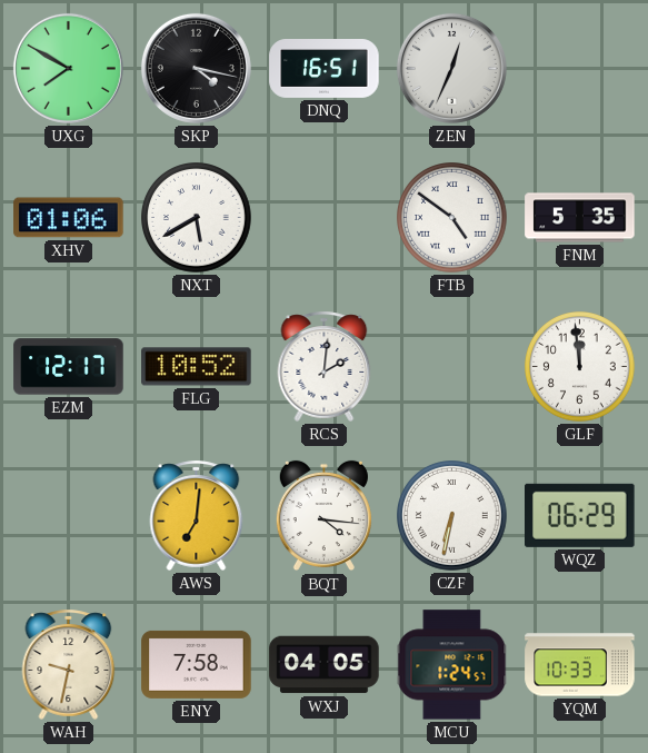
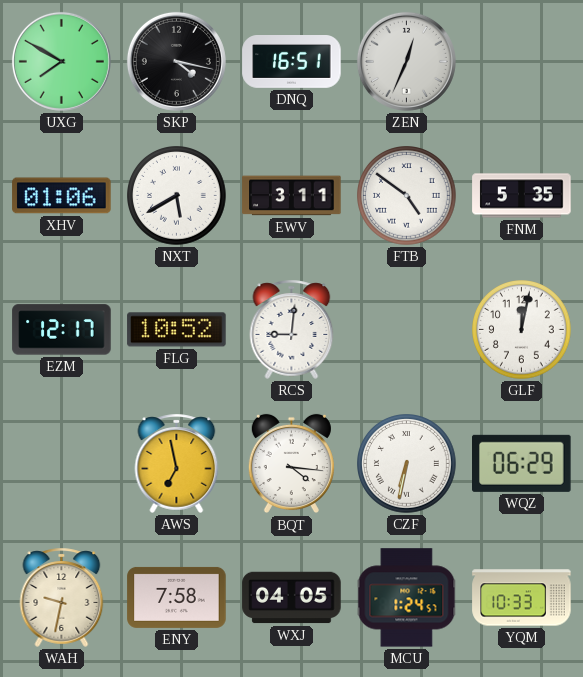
EWV: none -> 3:11
RCS: 2:01 -> 9:01
GLF: 11:59 -> 12:02
AWS: 7:01 -> 6:58
